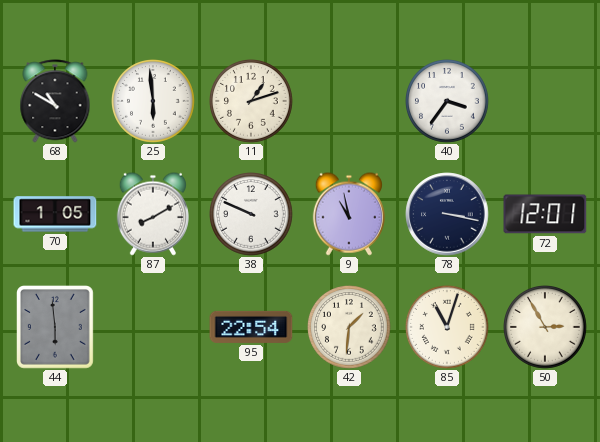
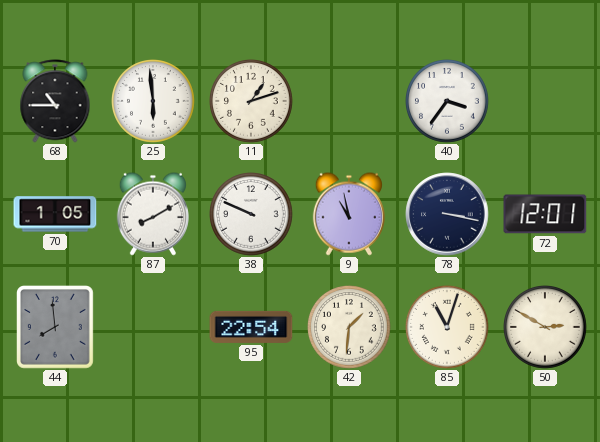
68: 10:50 -> 10:45
44: 5:59 -> 7:59
50: 2:55 -> 2:50
